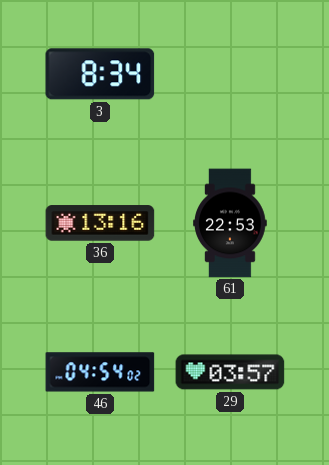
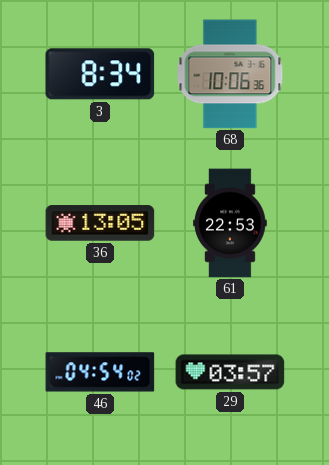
68: none -> 10:06
36: 13:16 -> 13:05
